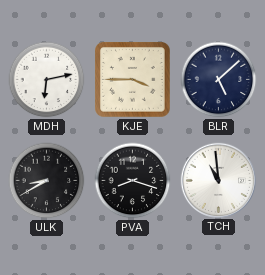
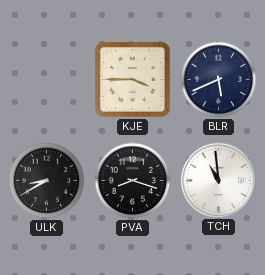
MDH: 6:13 -> none
BLR: 5:08 -> 5:41
